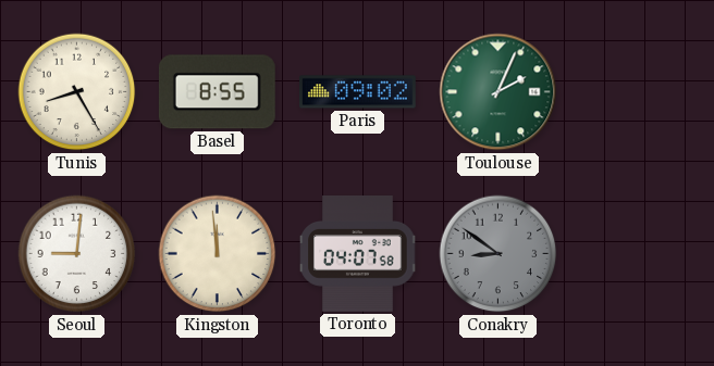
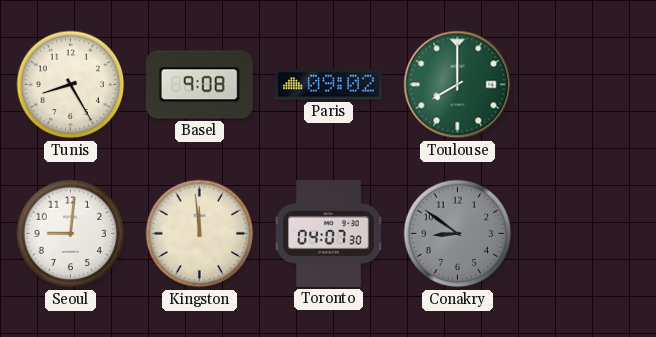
Basel: 8:55 -> 9:08
Toulouse: 2:04 -> 8:00
Toronto: 04:07:58 -> 04:07:30
